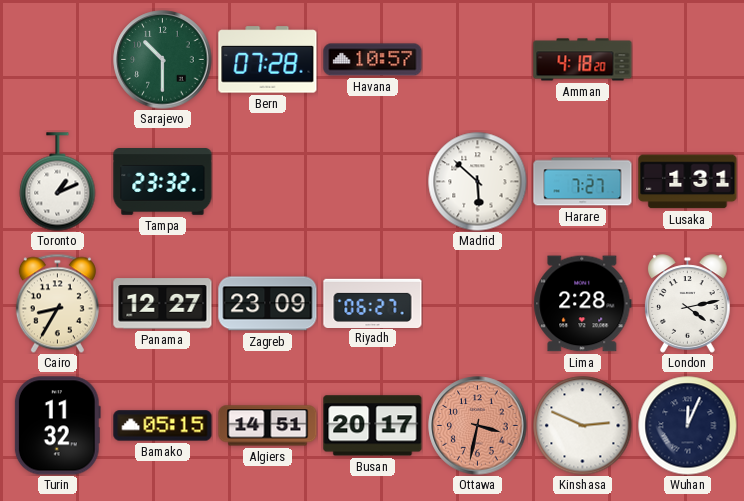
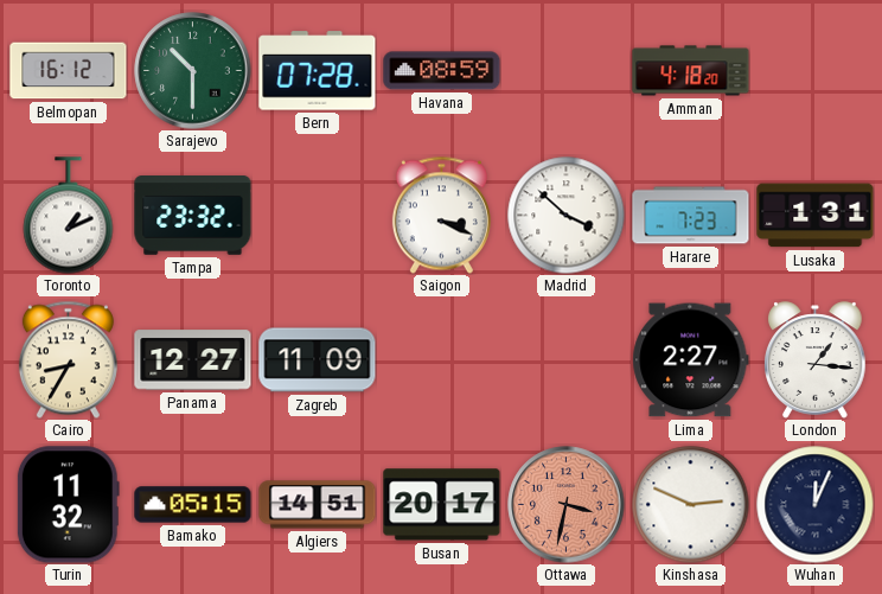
Belmopan: none -> 16:12
Havana: 10:57 -> 08:59
Saigon: none -> 3:19
Madrid: 5:52 -> 3:52
Harare: 7:27 -> 7:23
Zagreb: 23:09 -> 11:09
Riyadh: 06:27 -> none
Lima: 2:28 -> 2:27
London: 4:13 -> 1:16
